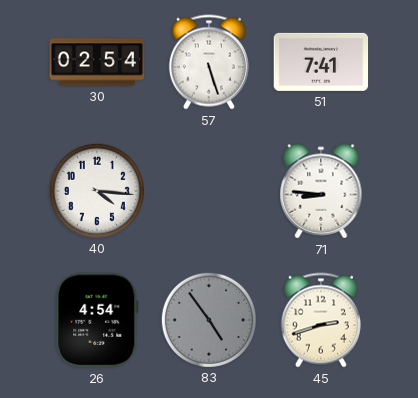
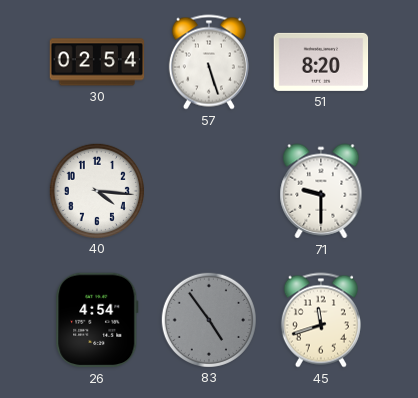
51: 7:41 -> 8:20
71: 8:46 -> 9:30
45: 2:42 -> 11:42
